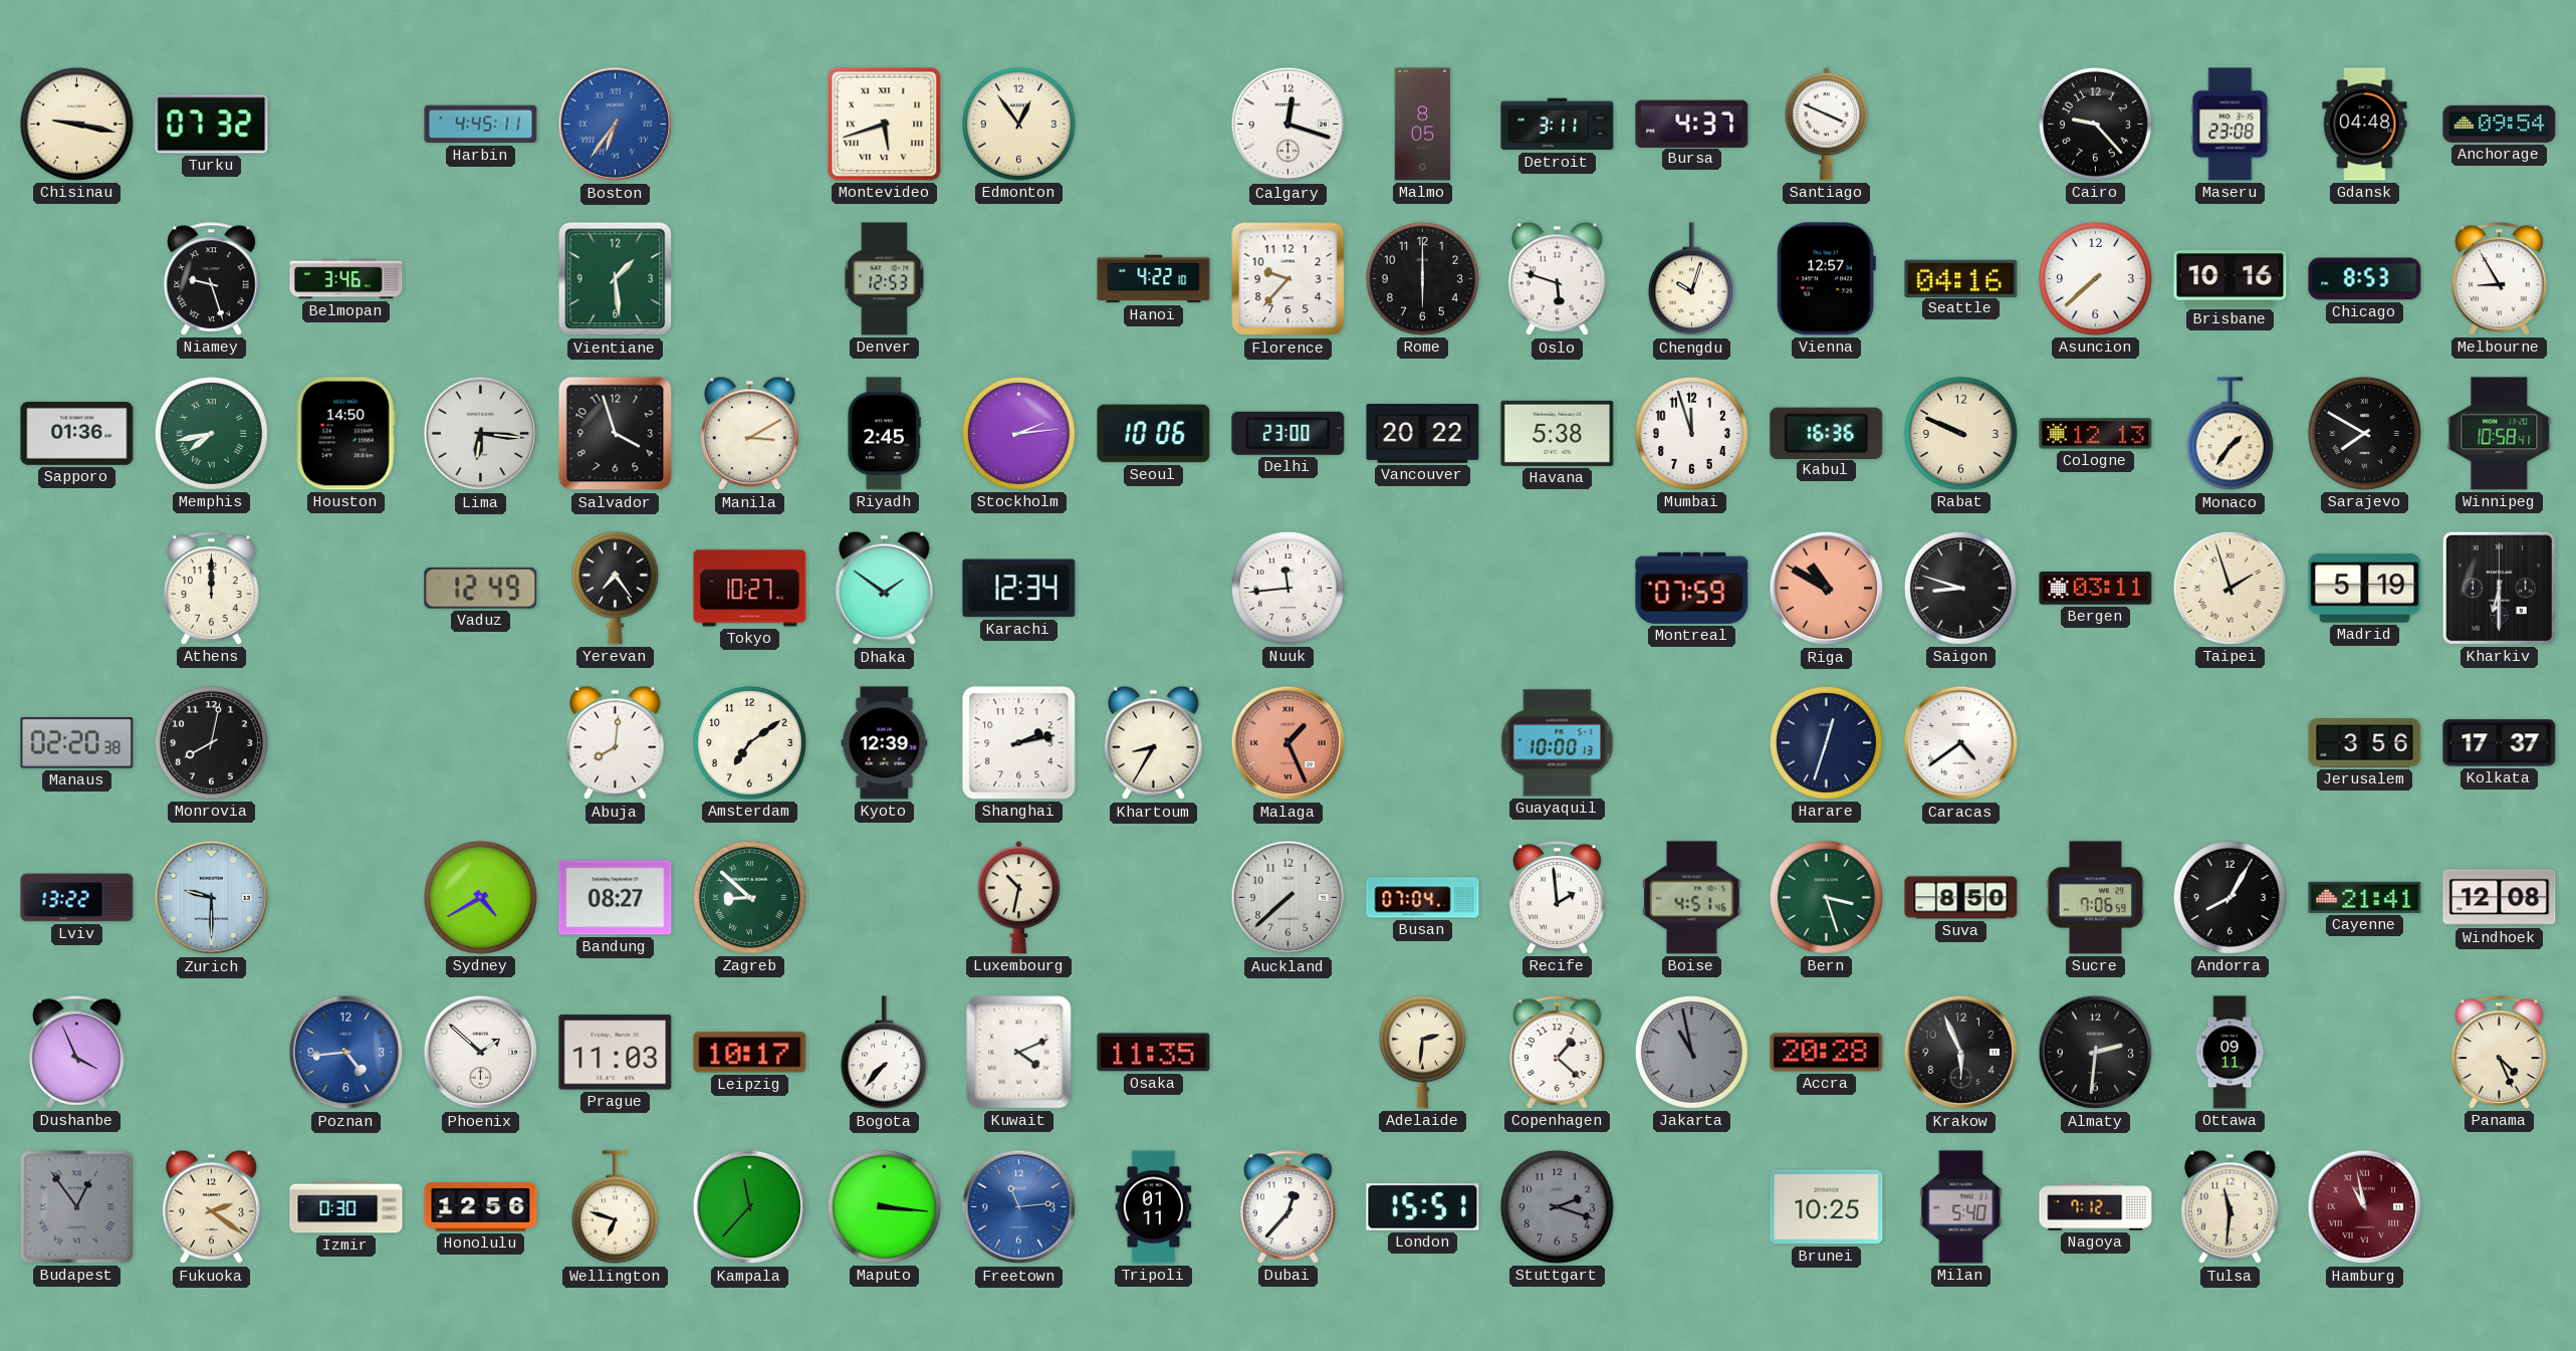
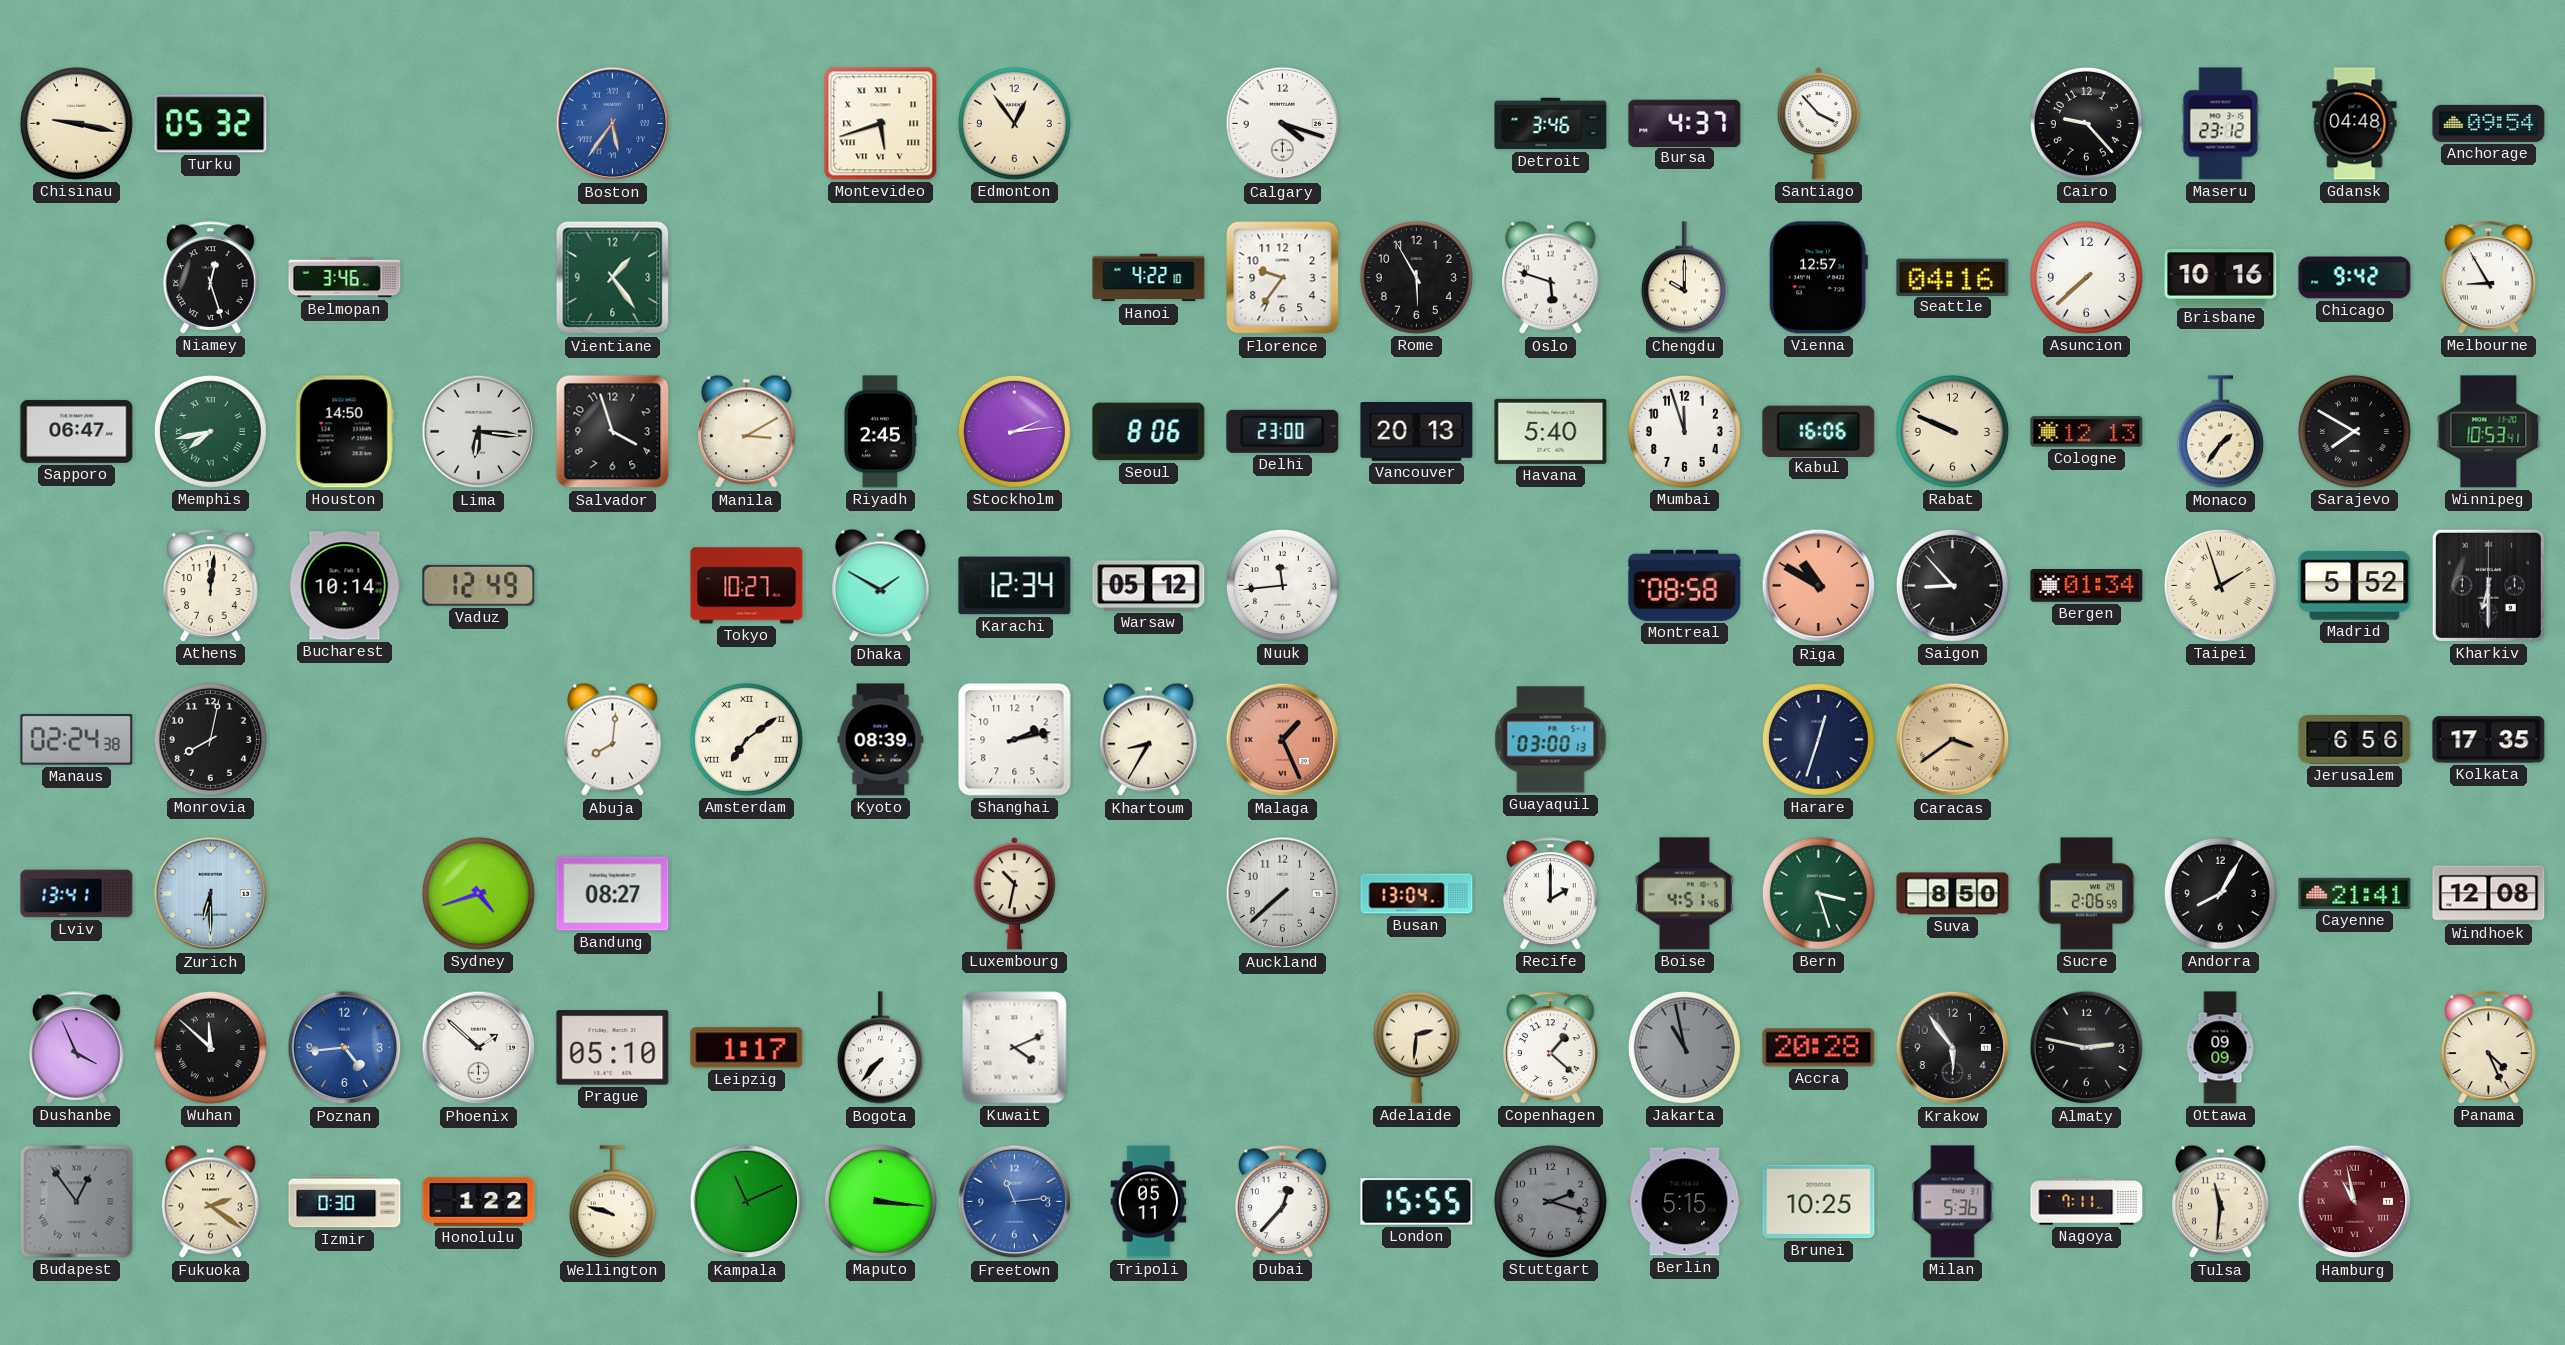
Turku: 07:32 -> 05:32
Harbin: 4:45 -> none
Boston: 6:36 -> 5:36
Calgary: 12:18 -> 4:18
Malmo: 8:05 -> none
Detroit: 3:11 -> 3:46
Santiago: 3:49 -> 3:53
Maseru: 23:08 -> 23:12
Niamey: 9:27 -> 12:27
Vientiane: 1:29 -> 1:24
Denver: 12:53 -> none
Florence: 9:37 -> 9:36
Rome: 6:00 -> 5:55
Chengdu: 10:03 -> 10:00
Chicago: 8:53 -> 9:42
Sapporo: 01:36 -> 06:47
Seoul: 10:06 -> 8:06
Vancouver: 20:22 -> 20:13
Havana: 5:38 -> 5:40
Kabul: 16:36 -> 16:06
Winnipeg: 10:58 -> 10:53
Athens: 12:00 -> 12:01
Bucharest: none -> 10:14
Yerevan: 7:24 -> none
Dhaka: 1:51 -> 1:50
Warsaw: none -> 05:12
Montreal: 07:59 -> 08:58
Saigon: 8:48 -> 8:53
Bergen: 03:11 -> 01:34
Madrid: 5:19 -> 5:52
Manaus: 02:20 -> 02:24
Amsterdam numerals: Arabic -> Roman
Kyoto: 12:39 -> 08:39
Guayaquil: 10:00 -> 03:00
Caracas: 4:39 -> 3:39
Caracas dial: white -> champagne
Jerusalem: 3:56 -> 6:56
Kolkata: 17:37 -> 17:35
Lviv: 13:22 -> 13:41
Zurich: 9:30 -> 6:30
Sydney: 4:40 -> 4:42
Zagreb: 8:52 -> none
Busan: 07:04 -> 13:04
Recife: 1:59 -> 2:00
Sucre: 7:06 -> 2:06
Wuhan: none -> 11:52
Prague: 11:03 -> 05:10
Leipzig: 10:17 -> 1:17
Osaka: 11:35 -> none
Krakow: 5:56 -> 5:54
Almaty: 2:31 -> 2:47
Ottawa: 09:11 -> 09:09
Honolulu: 12:56 -> 1:22
Wellington: 6:48 -> 9:48
Kampala: 11:37 -> 11:11
Tripoli: 01:11 -> 05:11
London: 15:51 -> 15:55
Berlin: none -> 5:15
Milan: 5:40 -> 5:36
Nagoya: 7:12 -> 7:11
